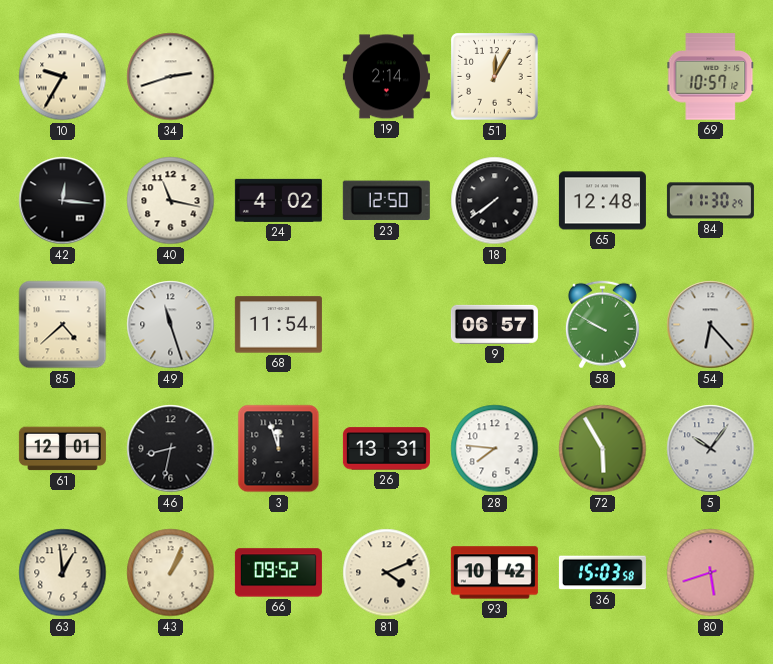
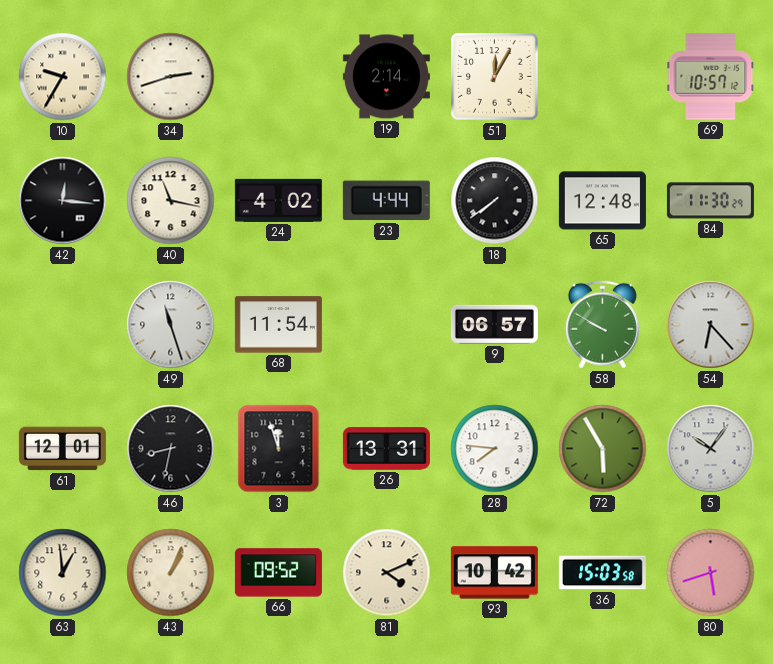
23: 12:50 -> 4:44
85: 4:38 -> none
